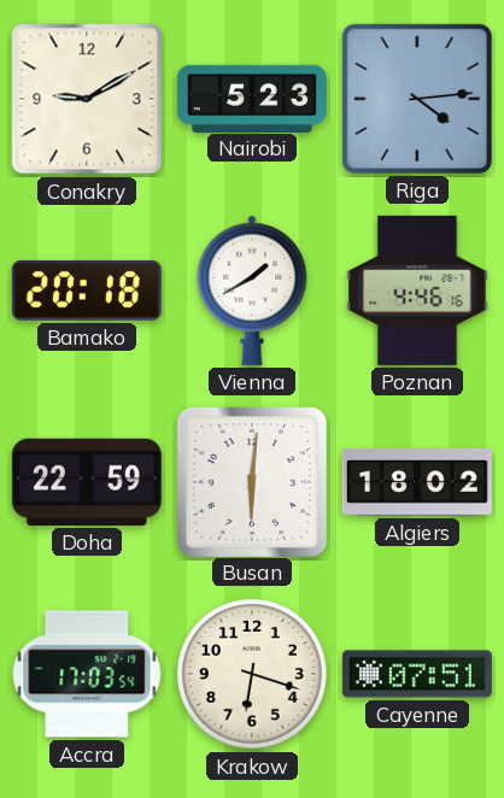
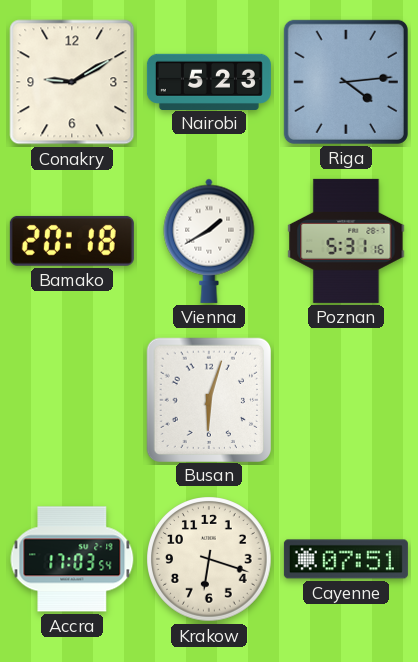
Poznan: 4:46 -> 5:31
Doha: 22:59 -> none
Busan: 6:01 -> 6:03
Algiers: 18:02 -> none
